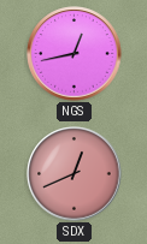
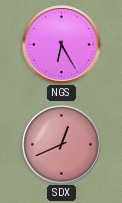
NGS: 12:43 -> 6:25
